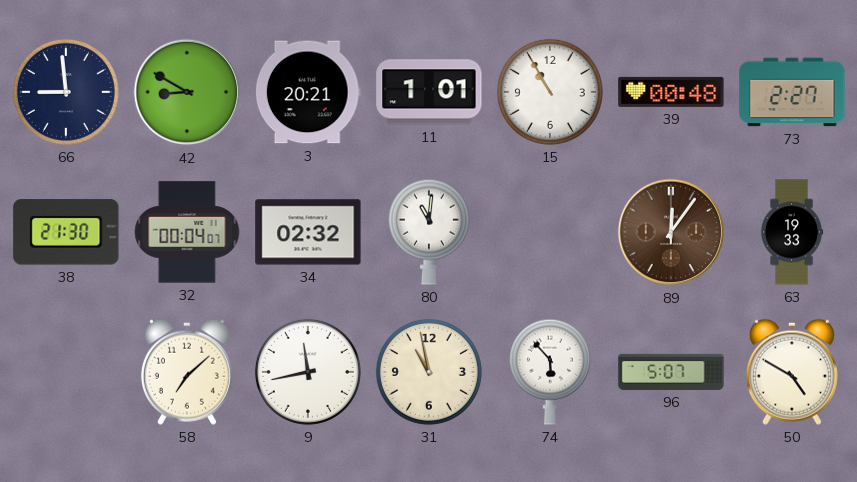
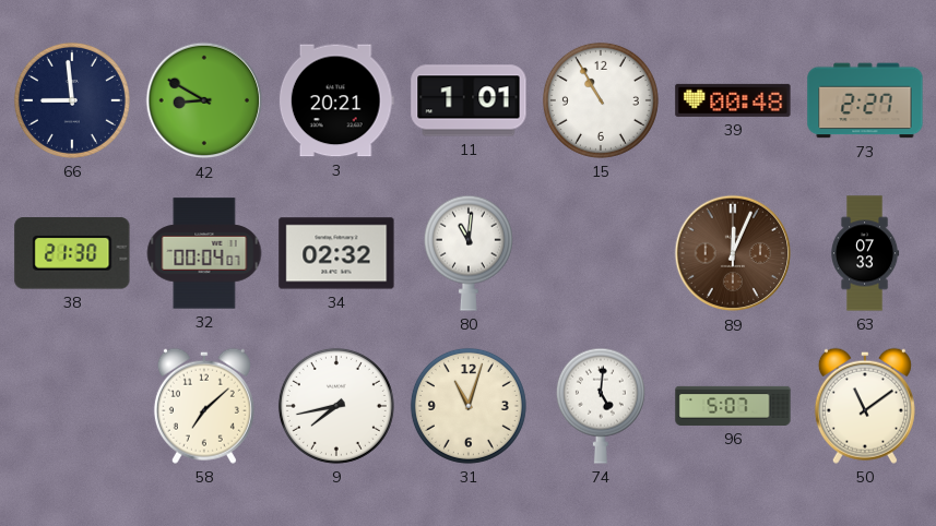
89: 12:06 -> 12:04
63: 19:33 -> 07:33
9: 11:43 -> 7:43
31: 10:58 -> 11:03
74: 5:53 -> 5:01
50: 4:50 -> 11:09
